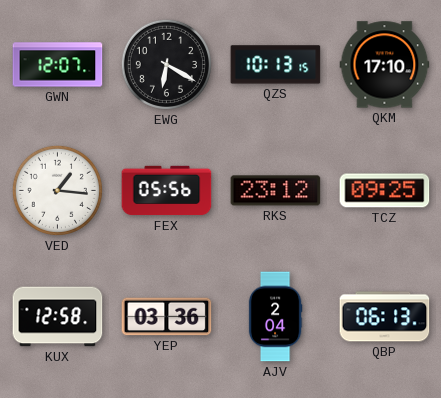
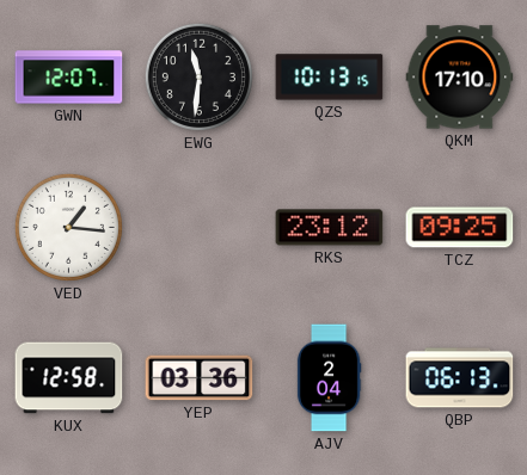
EWG: 6:20 -> 11:31
FEX: 05:56 -> none
